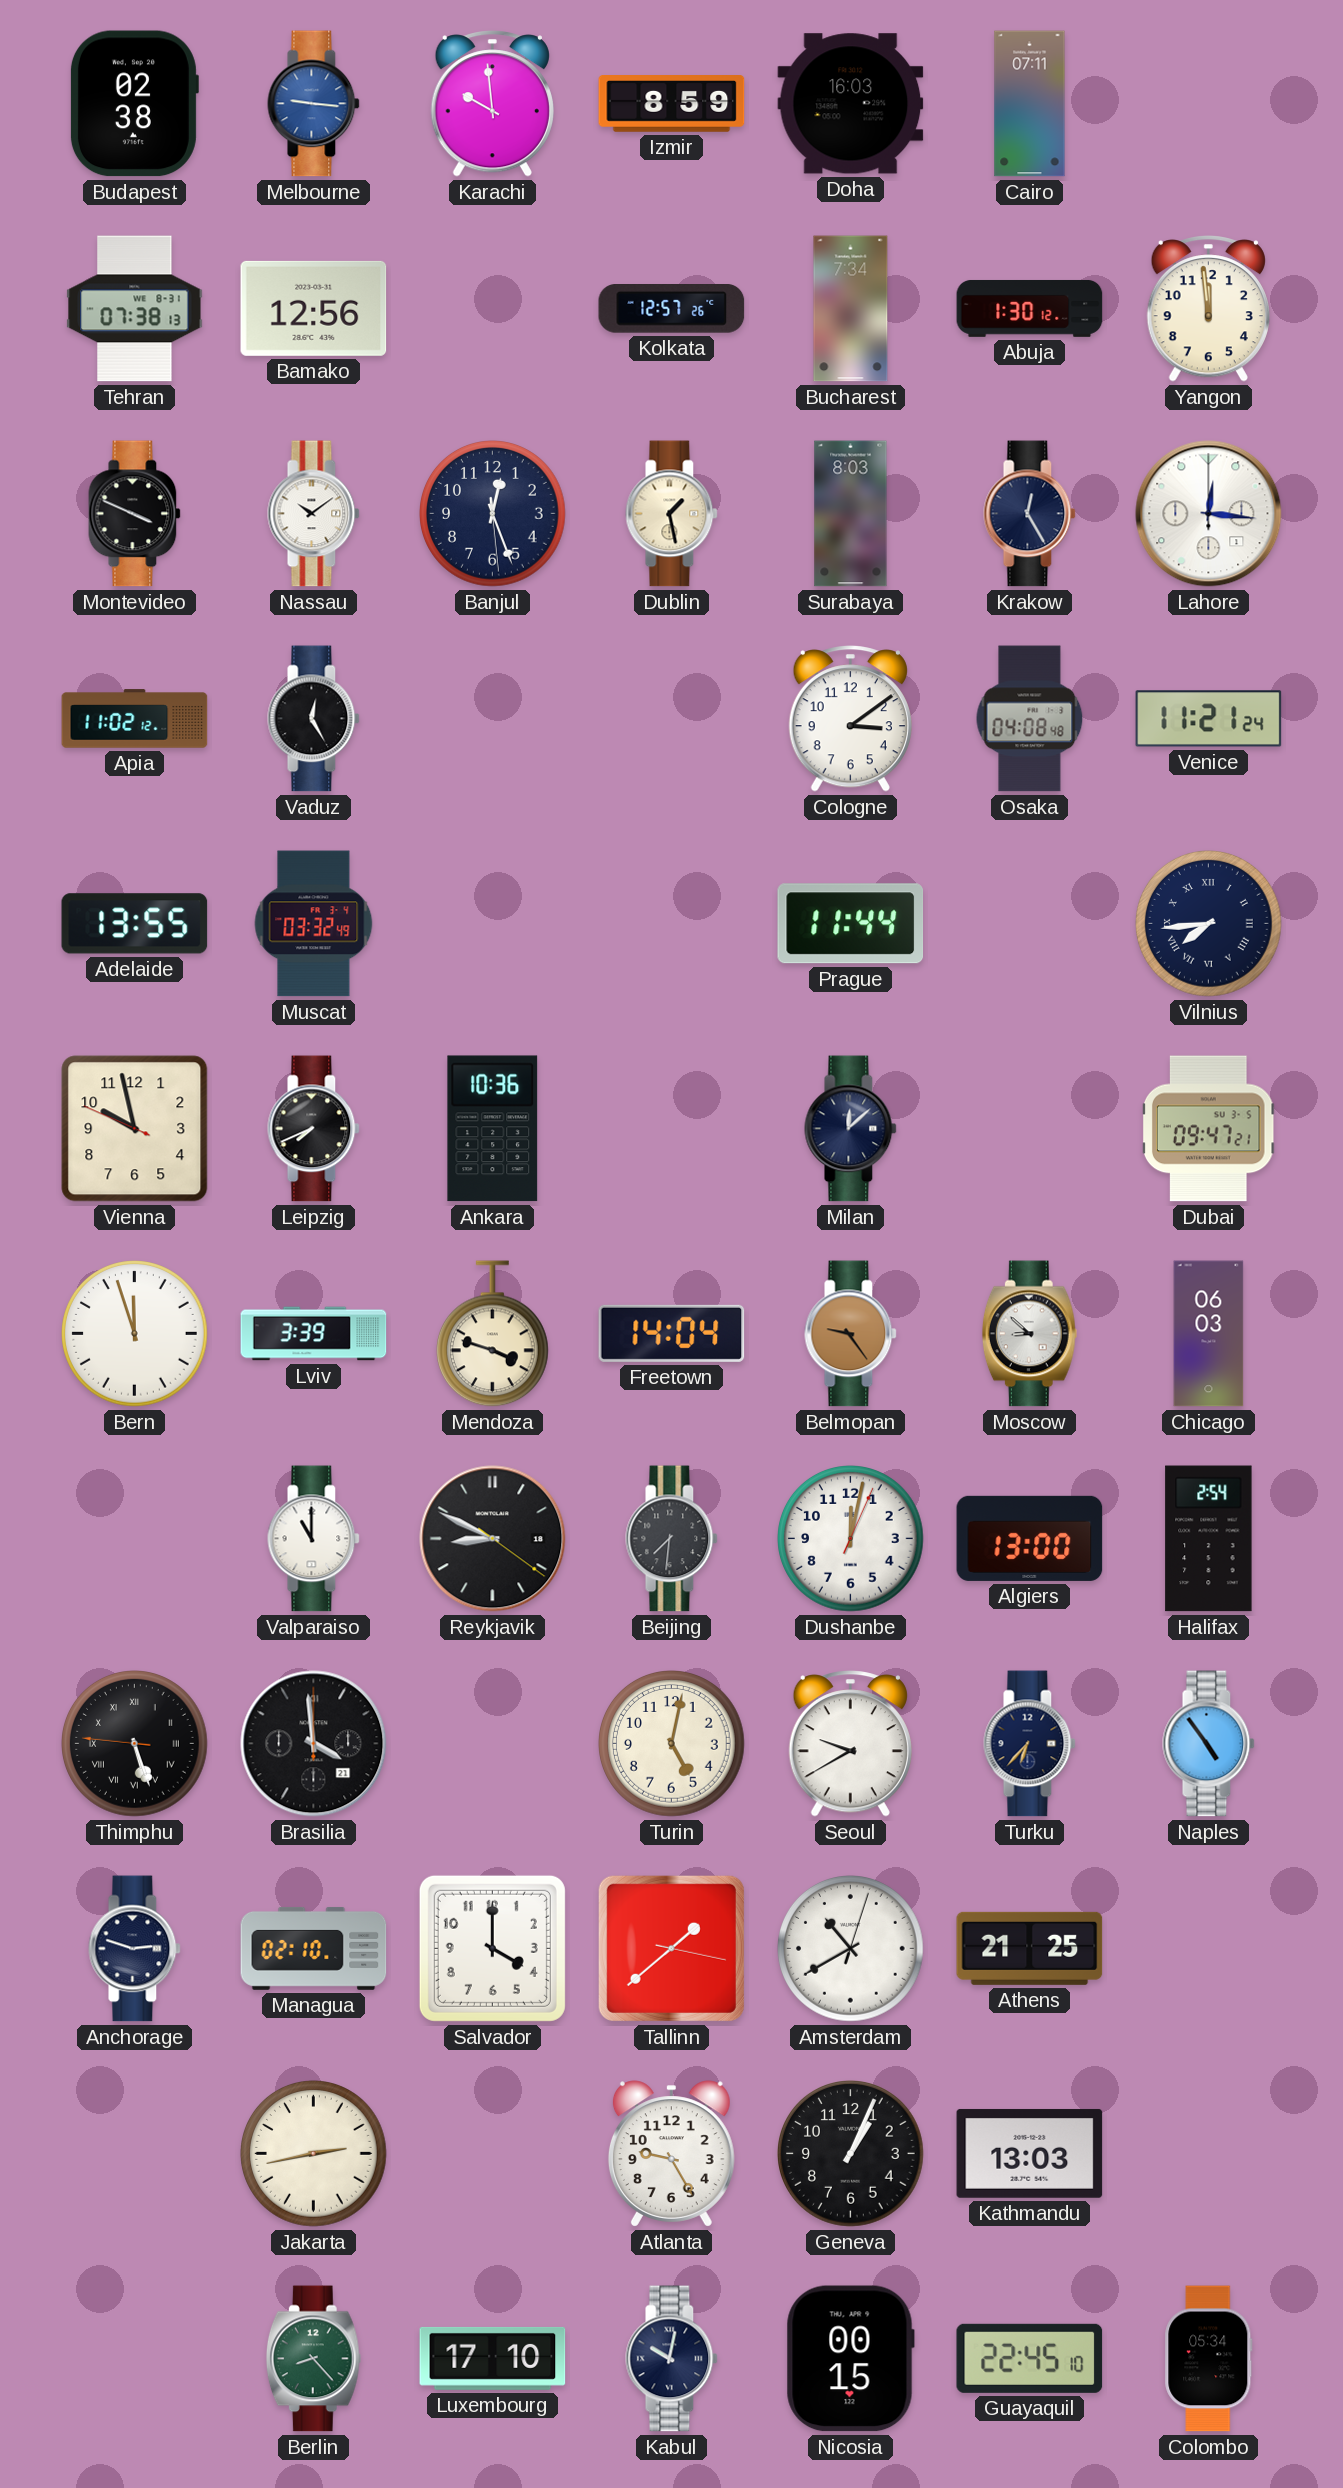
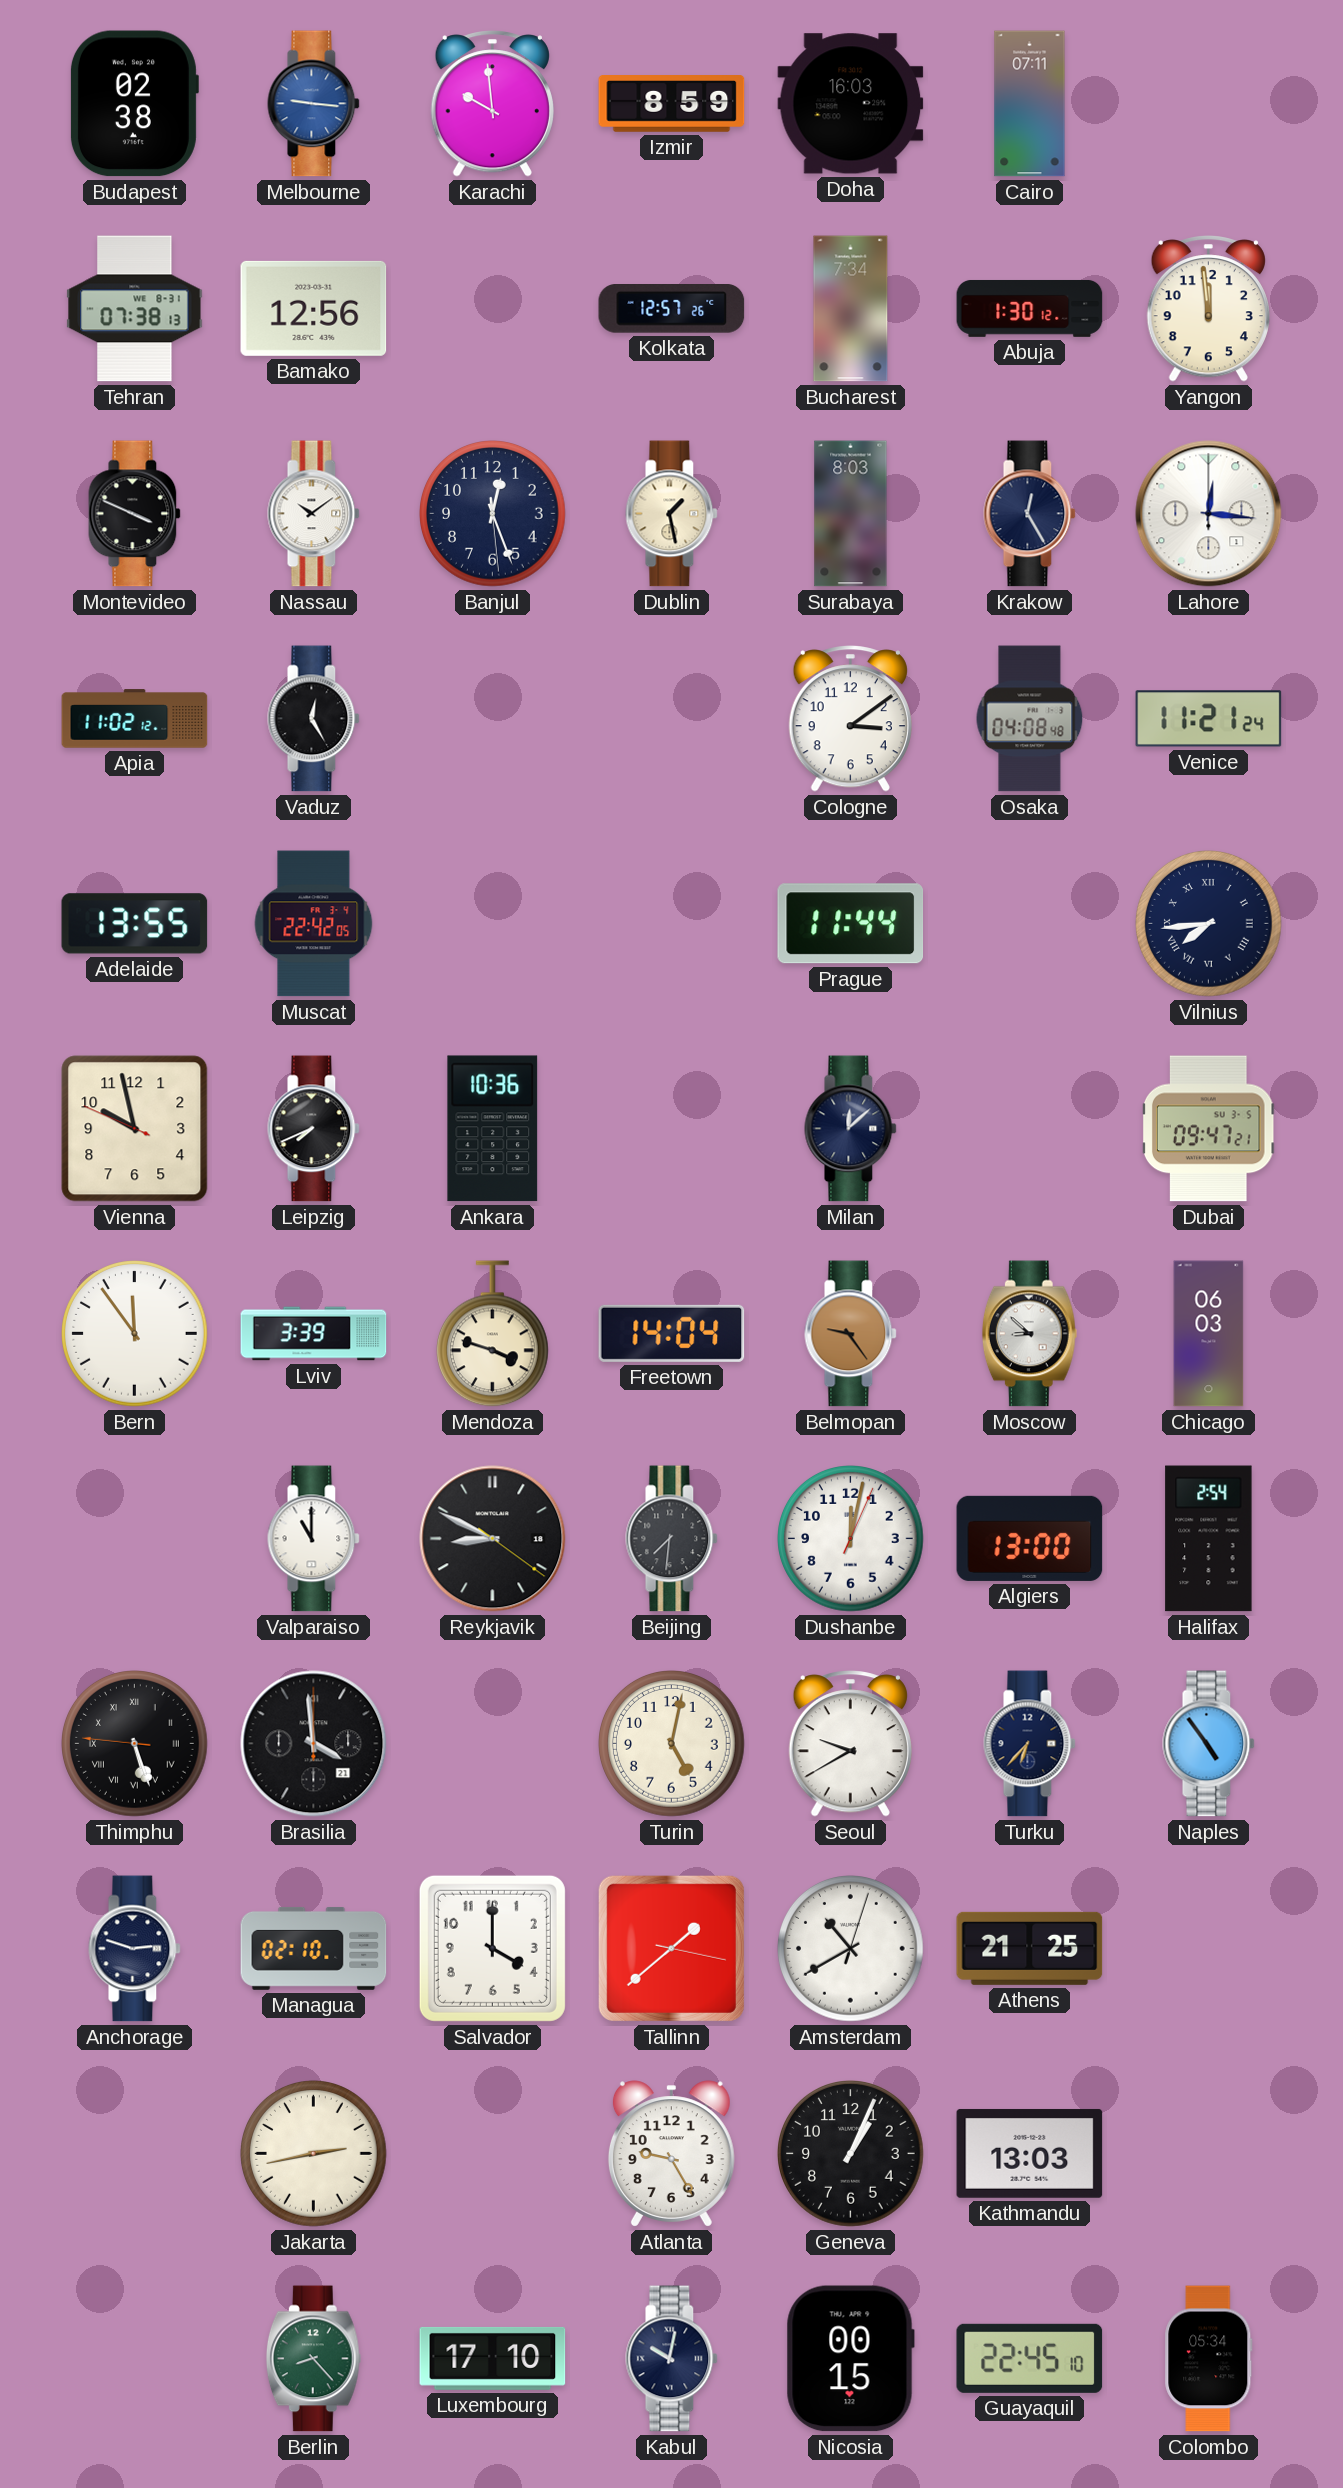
Muscat: 03:32 -> 22:42
Bern: 11:57 -> 11:54
